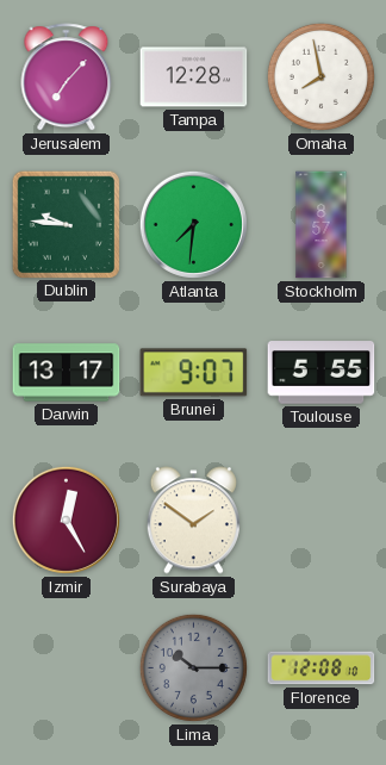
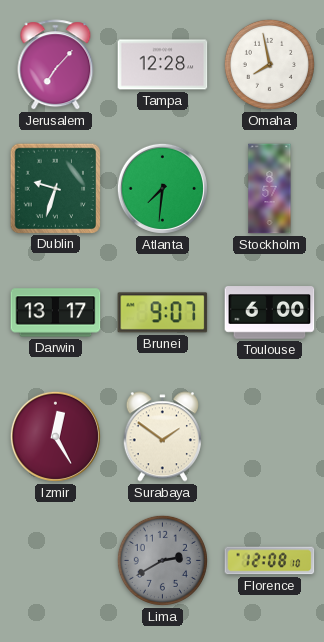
Dublin: 9:46 -> 9:33
Toulouse: 5:55 -> 6:00
Lima: 10:15 -> 2:40
